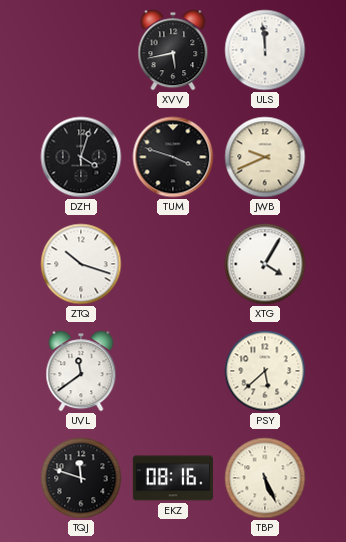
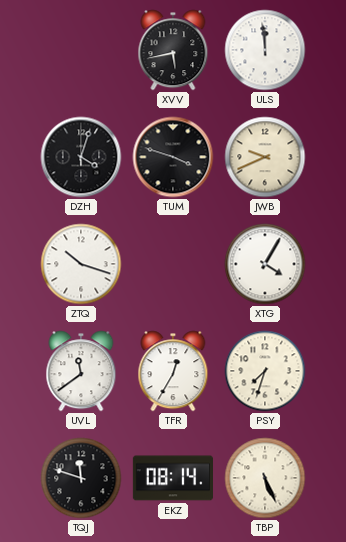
TFR: none -> 12:35
PSY: 5:38 -> 7:33
EKZ: 08:16 -> 08:14
